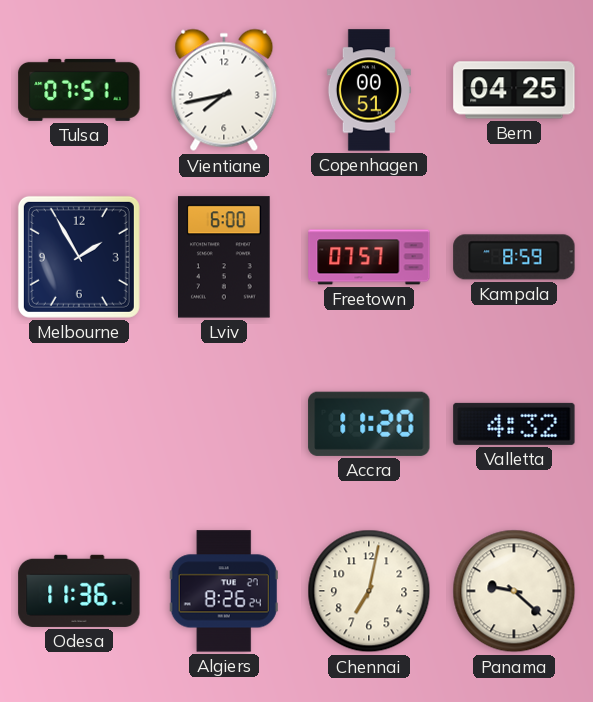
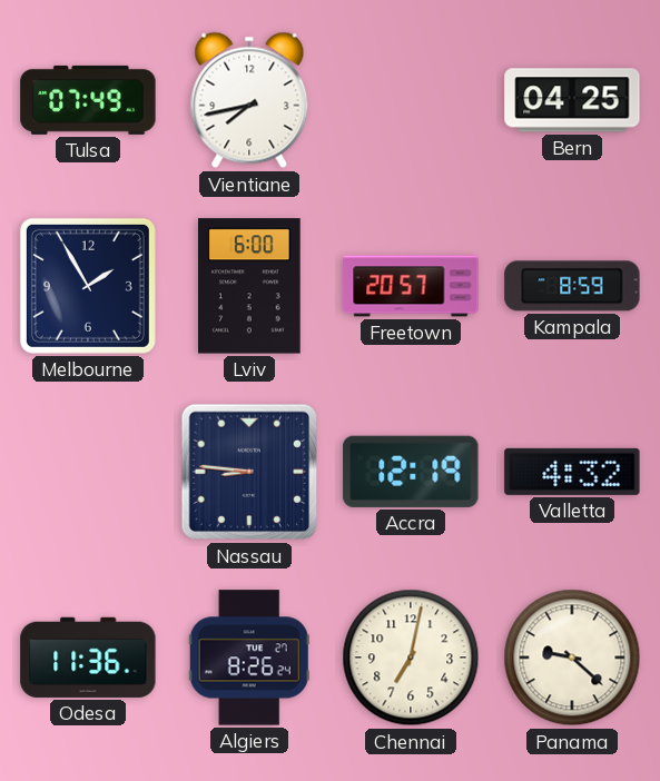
Tulsa: 07:51 -> 07:49
Copenhagen: 00:51 -> none
Freetown: 07:57 -> 20:57
Nassau: none -> 8:46
Accra: 11:20 -> 12:19
